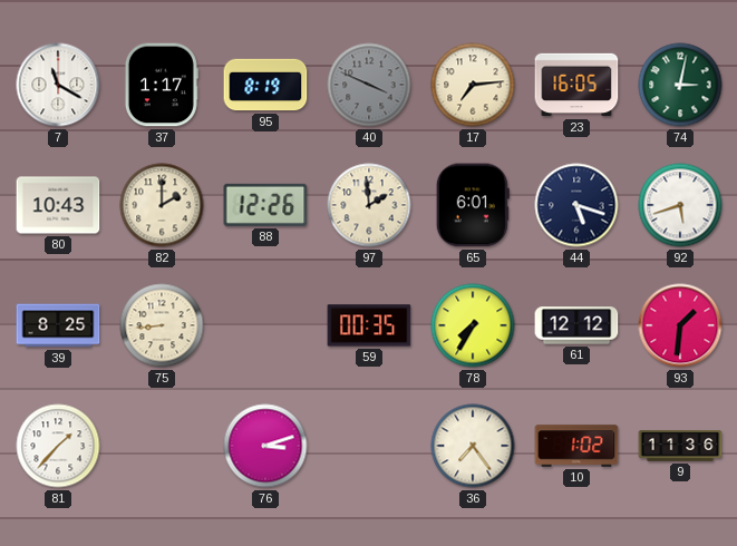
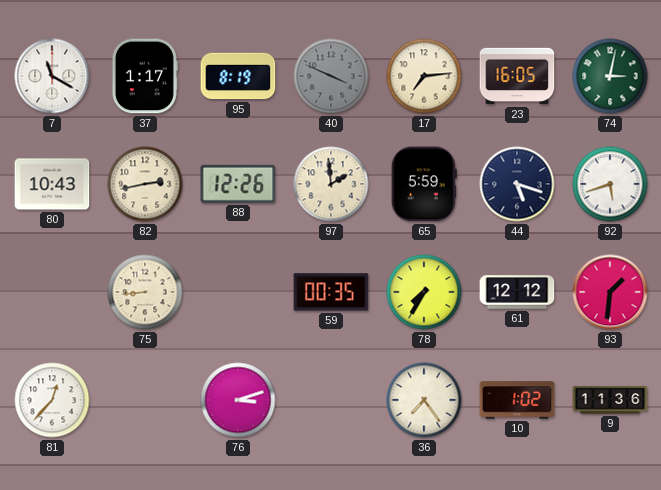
82: 2:00 -> 2:43
65: 6:01 -> 5:59
39: 8:25 -> none
81: 1:37 -> 12:37
